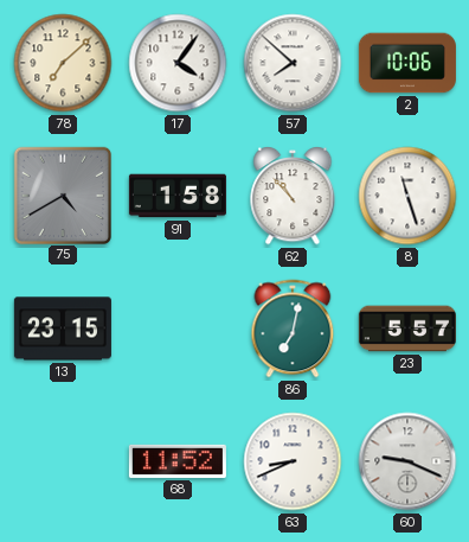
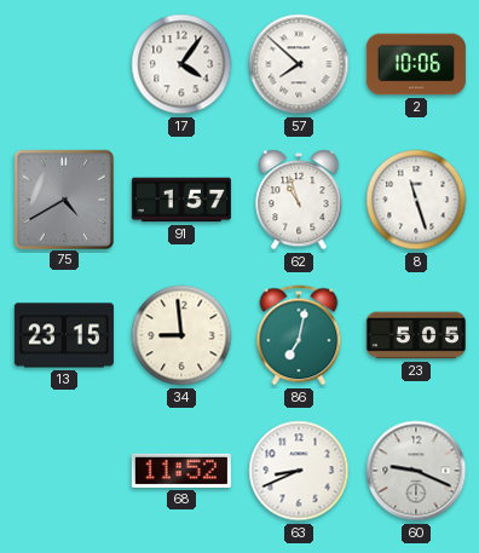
78: 7:08 -> none
91: 1:58 -> 1:57
62: 10:53 -> 10:57
34: none -> 8:59
23: 5:57 -> 5:05
